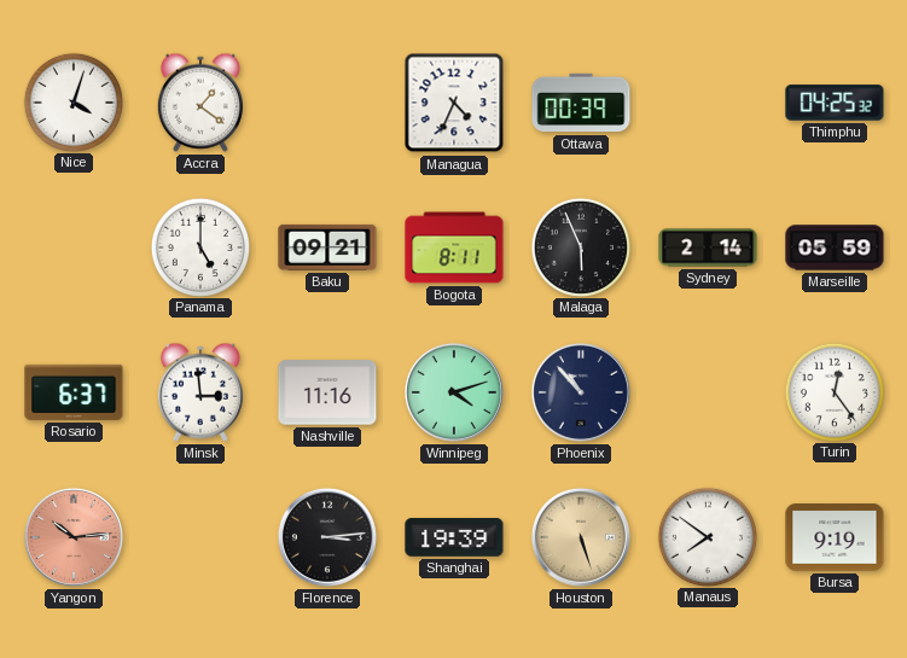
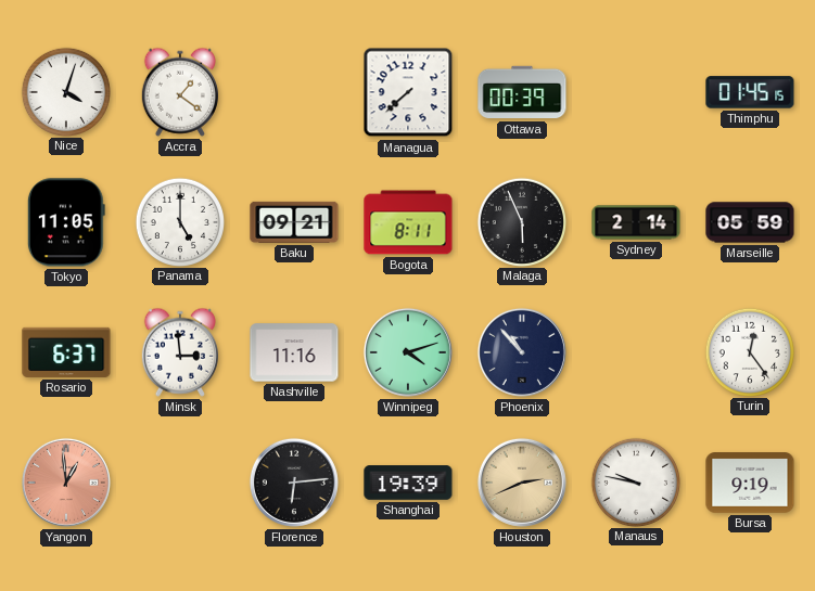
Managua: 4:34 -> 7:38
Thimphu: 04:25 -> 01:45
Tokyo: none -> 11:05
Yangon: 10:14 -> 12:59
Florence: 3:14 -> 6:14
Houston: 5:27 -> 2:41
Manaus: 7:51 -> 9:47
